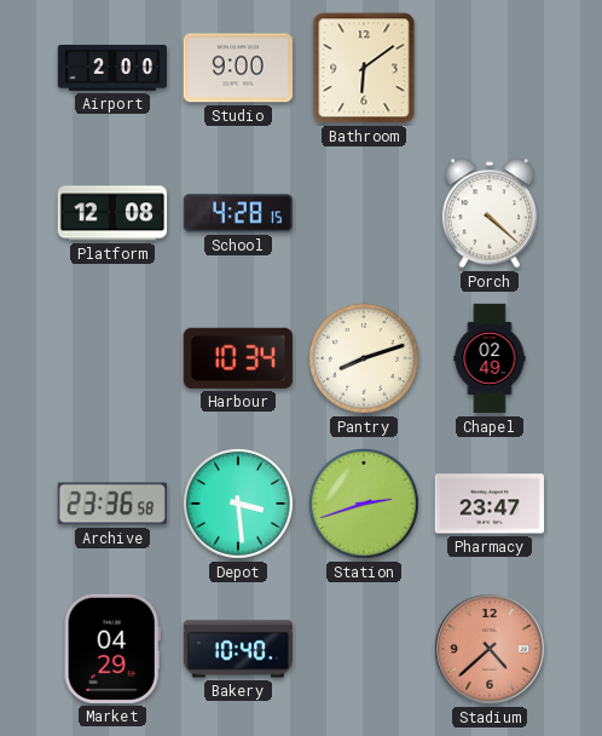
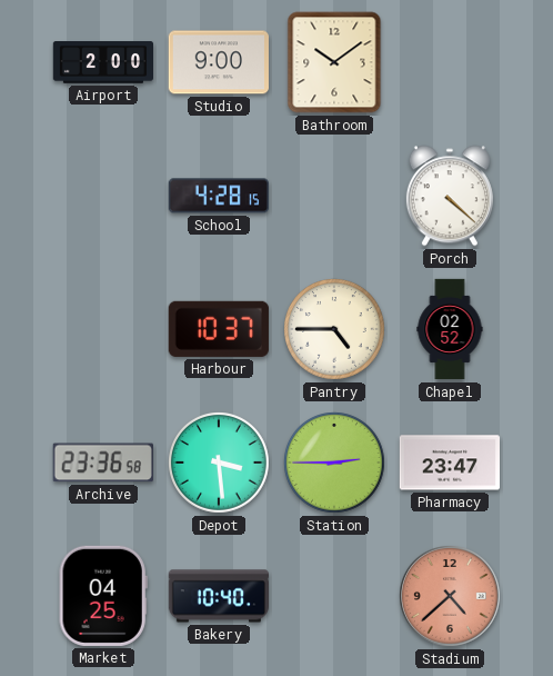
Bathroom: 6:09 -> 10:09
Platform: 12:08 -> none
Harbour: 10:34 -> 10:37
Pantry: 8:12 -> 4:45
Chapel: 02:49 -> 02:52
Station: 2:42 -> 2:45
Market: 04:29 -> 04:25
